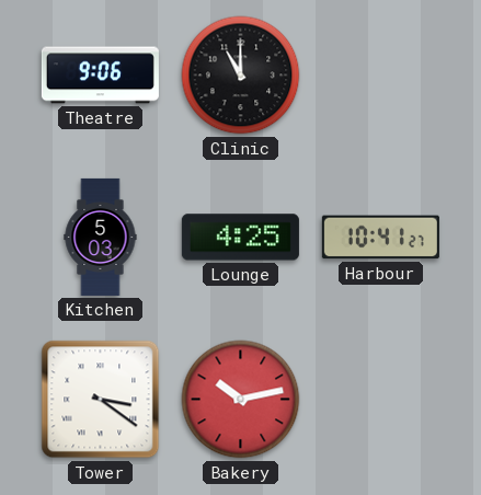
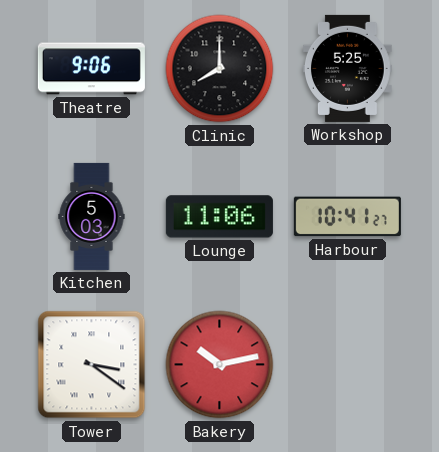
Clinic: 11:00 -> 8:00
Workshop: none -> 5:25
Lounge: 4:25 -> 11:06
